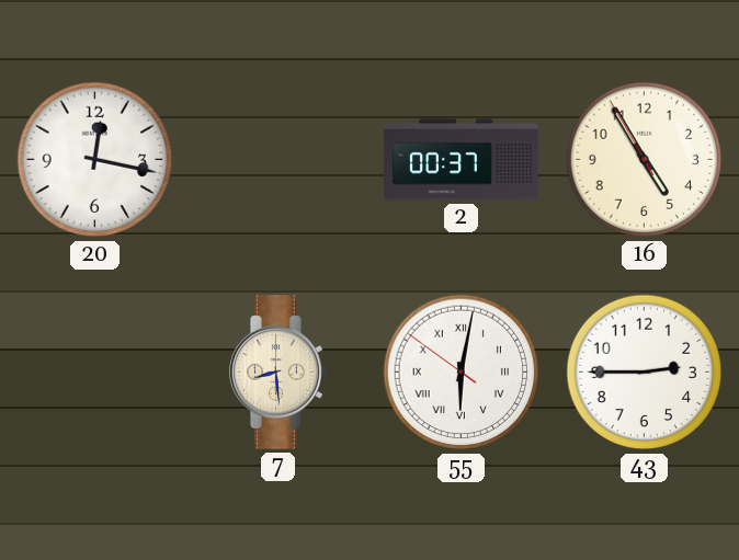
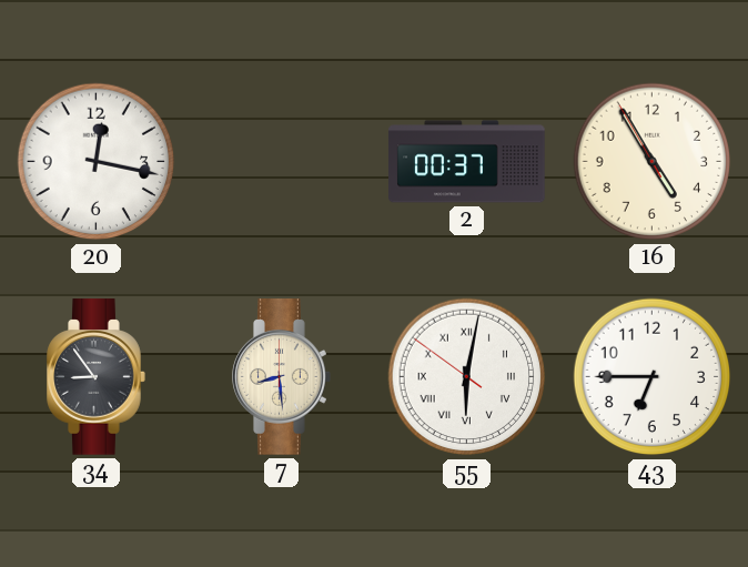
34: none -> 8:54
43: 2:45 -> 6:45
